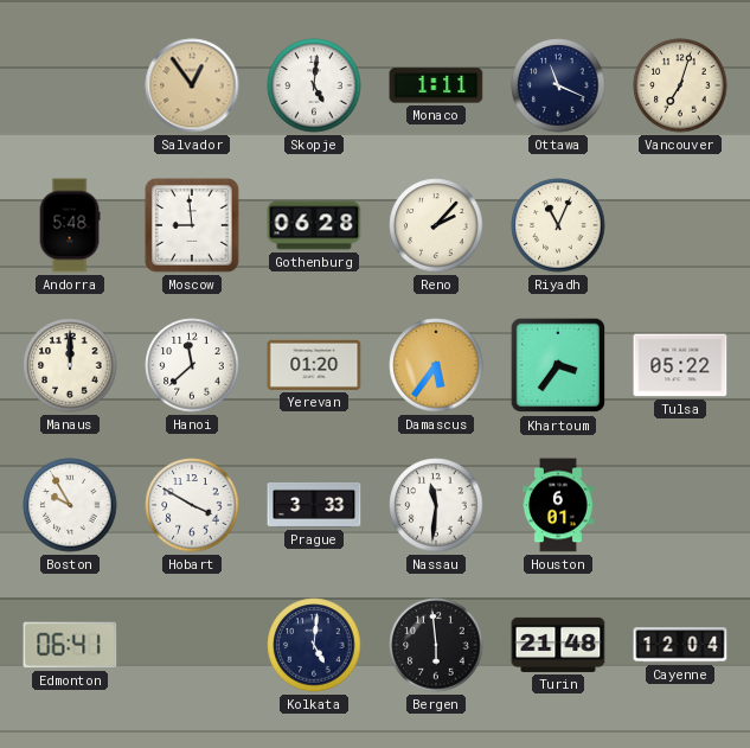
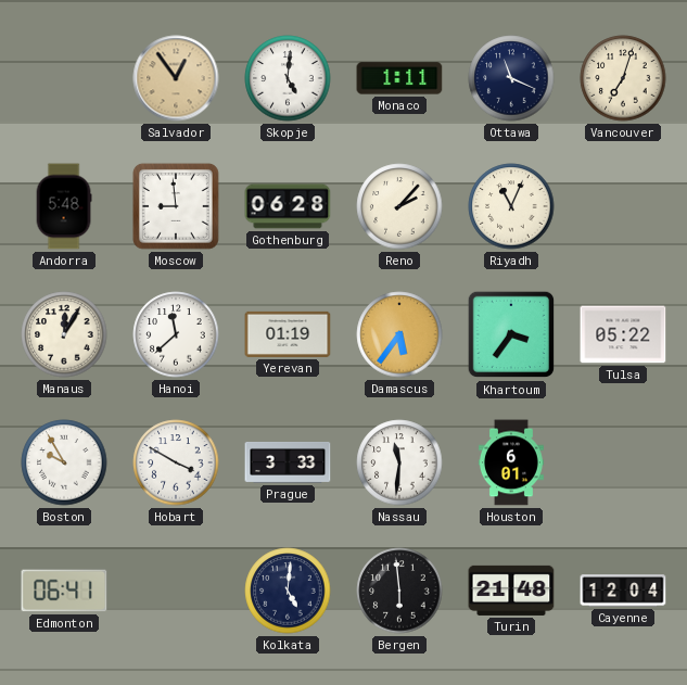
Manaus: 12:00 -> 12:05
Yerevan: 01:20 -> 01:19
